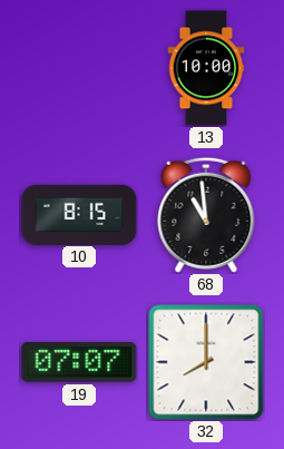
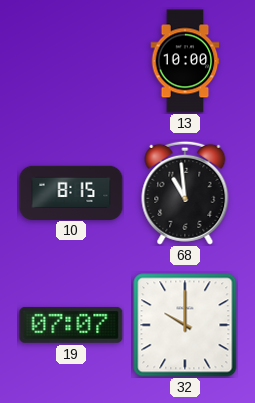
32: 8:00 -> 10:00
